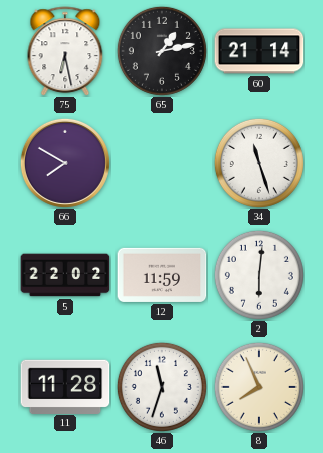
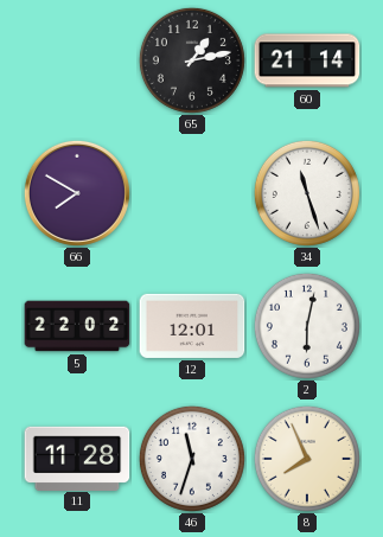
75: 6:28 -> none
12: 11:59 -> 12:01
2: 6:01 -> 6:02
